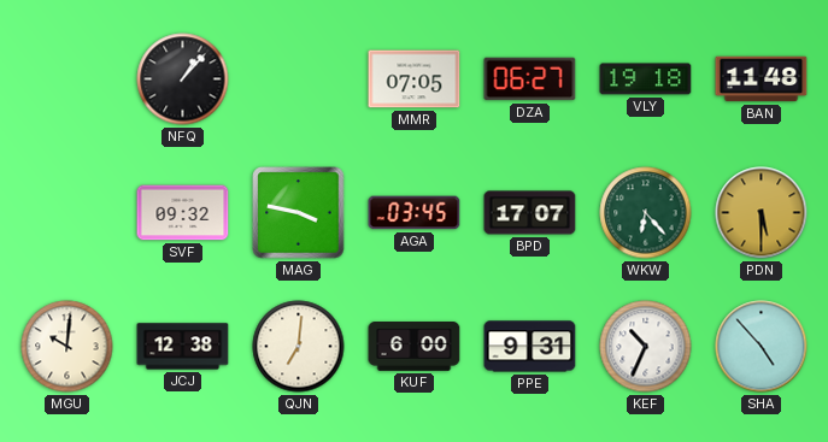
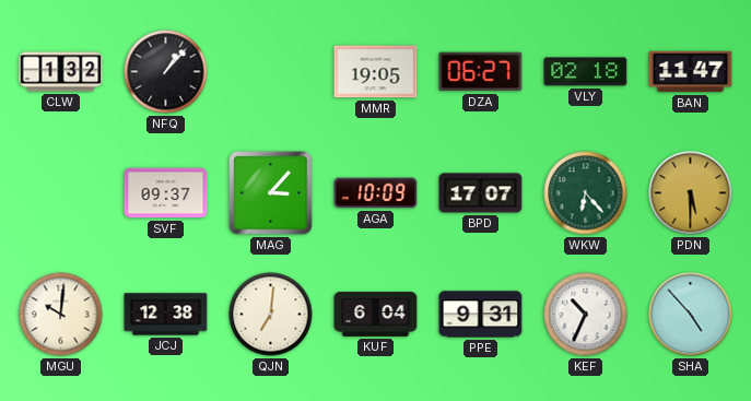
CLW: none -> 1:32
MMR: 07:05 -> 19:05
VLY: 19:18 -> 02:18
BAN: 11:48 -> 11:47
SVF: 09:32 -> 09:37
MAG: 3:47 -> 3:07
AGA: 03:45 -> 10:09
KUF: 6:00 -> 6:04
